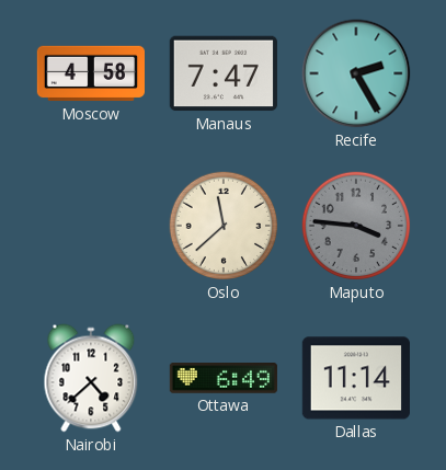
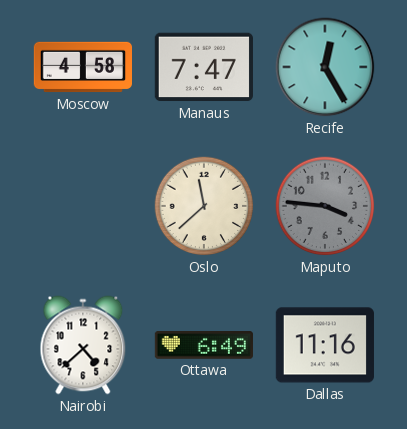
Recife: 2:25 -> 12:25
Dallas: 11:14 -> 11:16
